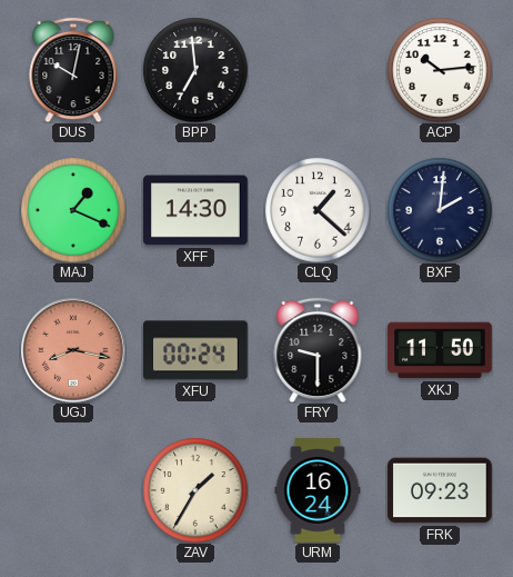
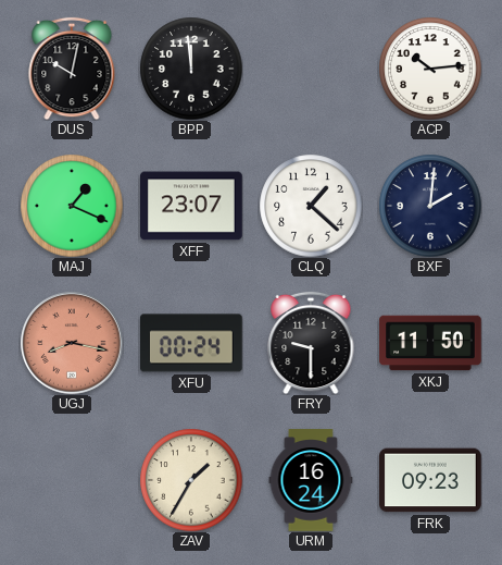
BPP: 6:59 -> 11:59
XFF: 14:30 -> 23:07
